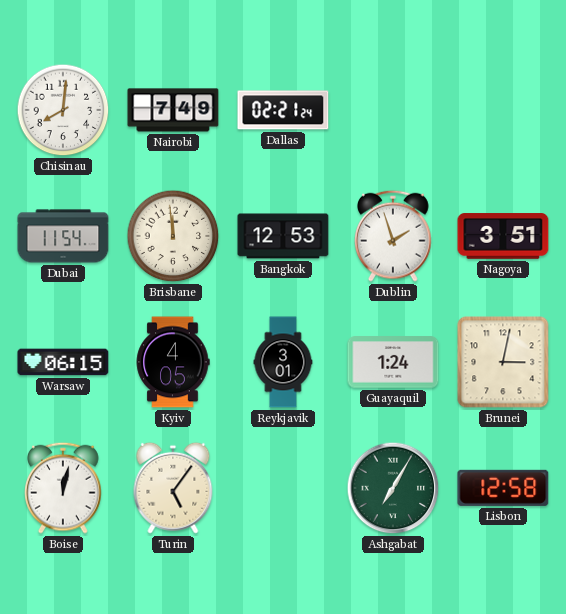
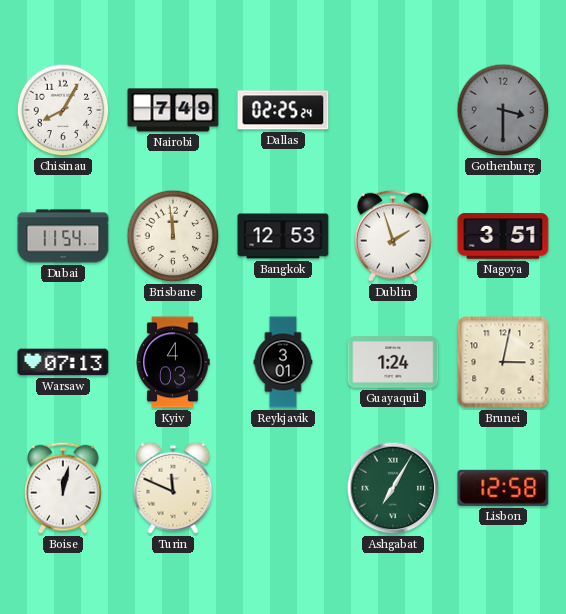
Chisinau: 8:01 -> 8:05
Dallas: 02:21 -> 02:25
Gothenburg: none -> 3:30
Warsaw: 06:15 -> 07:13
Kyiv: 4:05 -> 4:03
Turin: 5:06 -> 11:49
